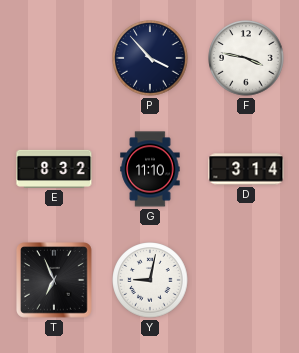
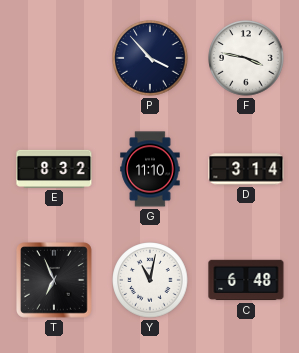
Y: 9:02 -> 11:02
C: none -> 6:48
